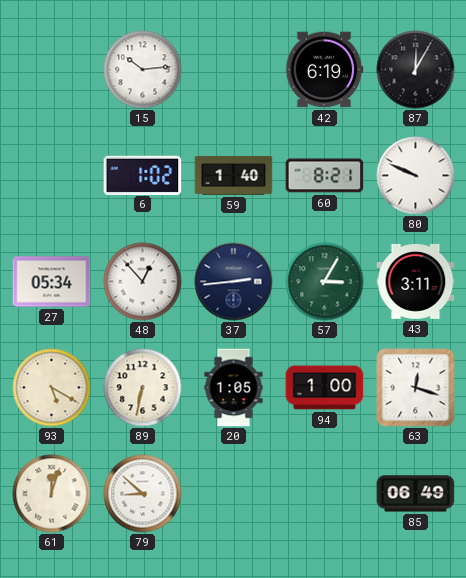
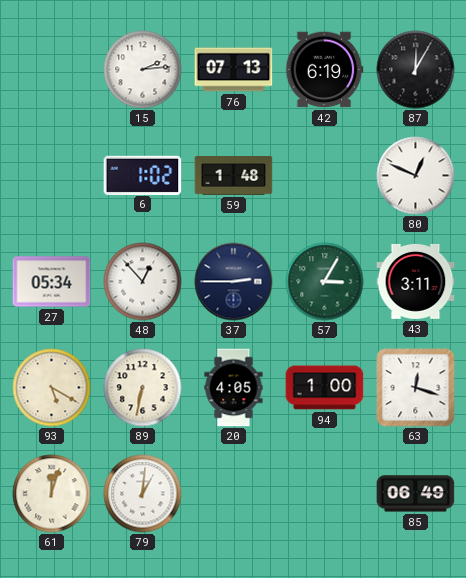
15: 10:14 -> 2:14
76: none -> 07:13
59: 1:40 -> 1:48
60: 8:21 -> none
80: 9:49 -> 12:49
37: 2:44 -> 2:45
20: 1:05 -> 4:05
79: 8:52 -> 1:01
